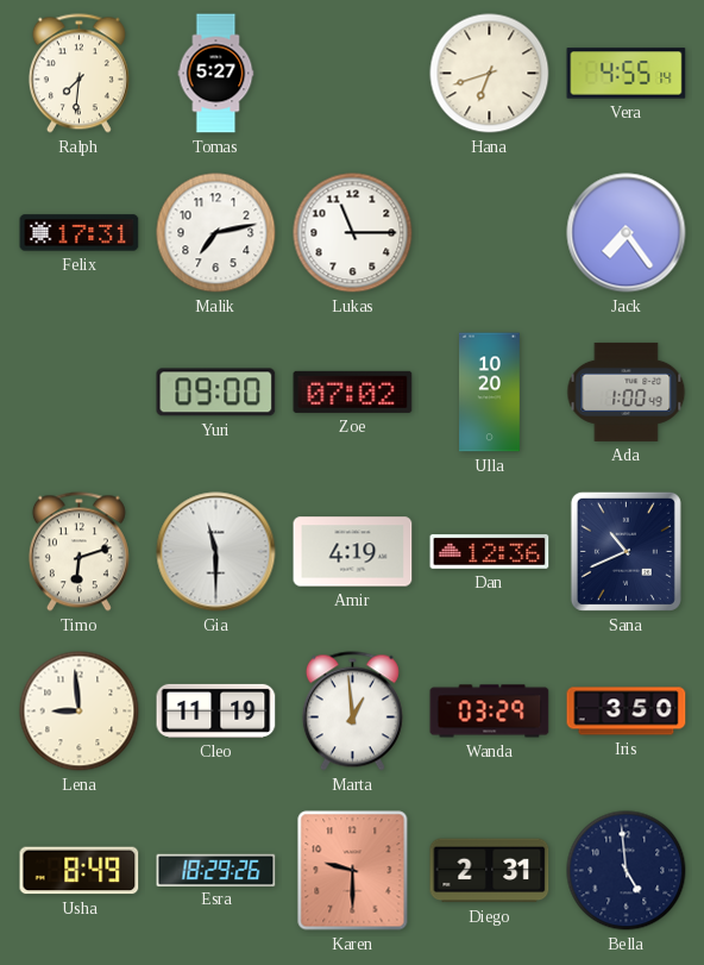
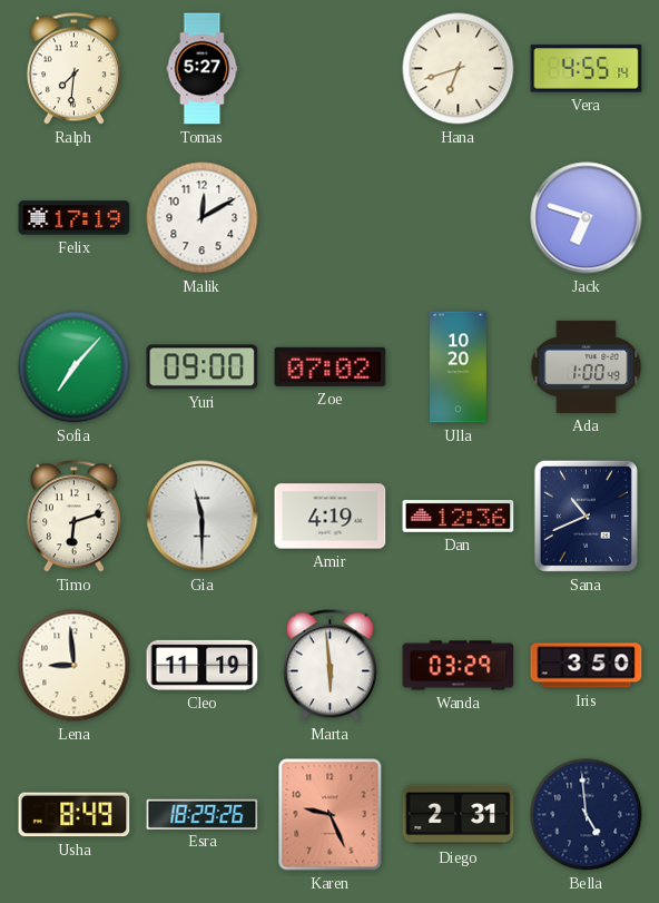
Felix: 17:31 -> 17:19
Malik: 7:13 -> 12:10
Lukas: 11:15 -> none
Jack: 7:24 -> 6:48
Sofia: none -> 7:07
Marta: 12:59 -> 5:59
Karen: 9:30 -> 9:26
